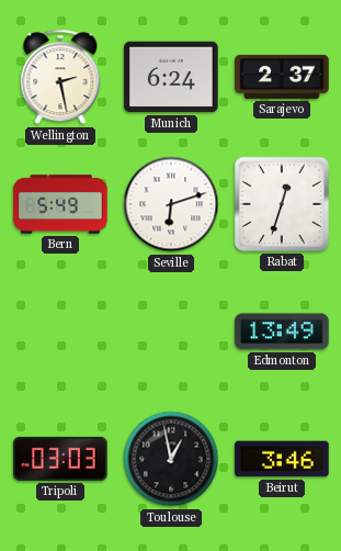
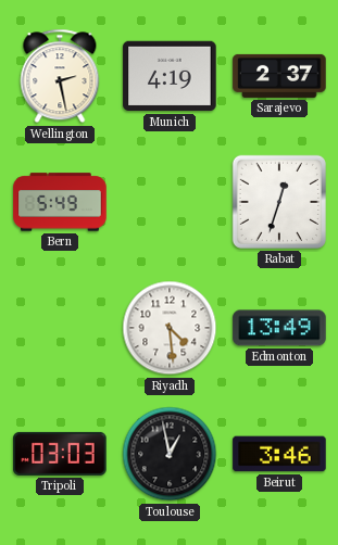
Munich: 6:24 -> 4:19
Seville: 6:12 -> none
Riyadh: none -> 4:29
